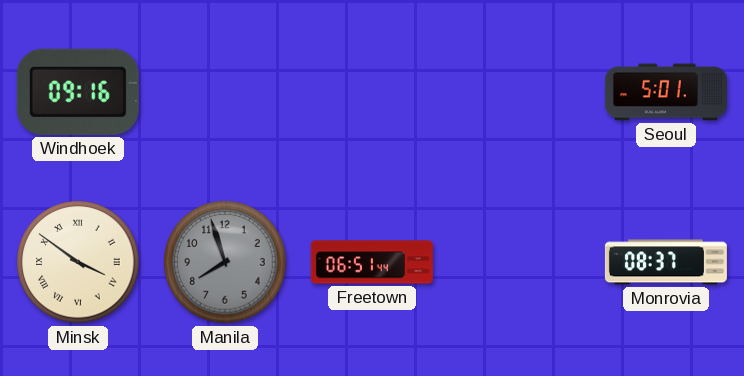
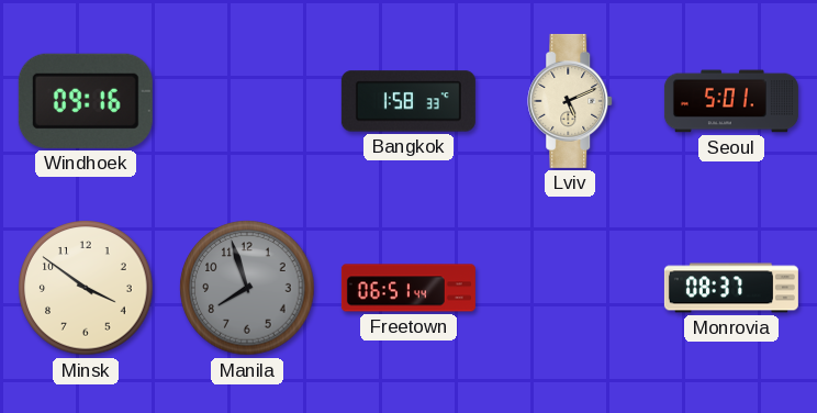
Bangkok: none -> 1:58
Lviv: none -> 5:11
Minsk numerals: Roman -> Arabic
